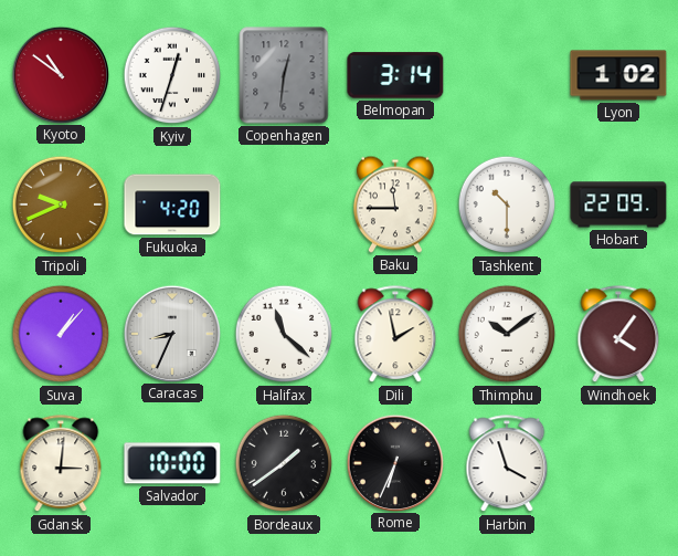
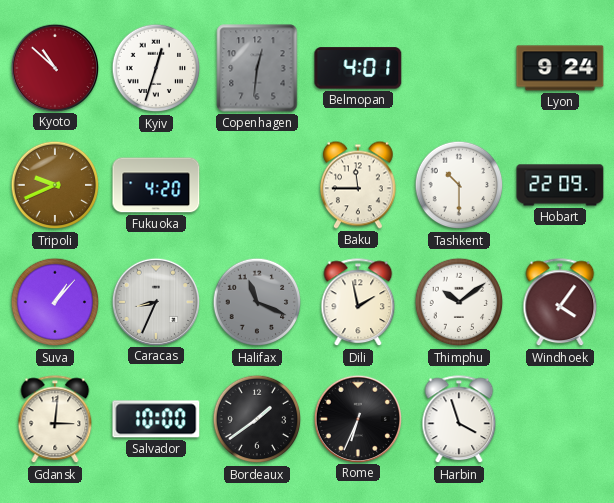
Kyoto: 10:51 -> 10:52
Belmopan: 3:14 -> 4:01
Lyon: 1:02 -> 9:24
Halifax: 11:22 -> 11:19
Halifax dial: white -> grey
